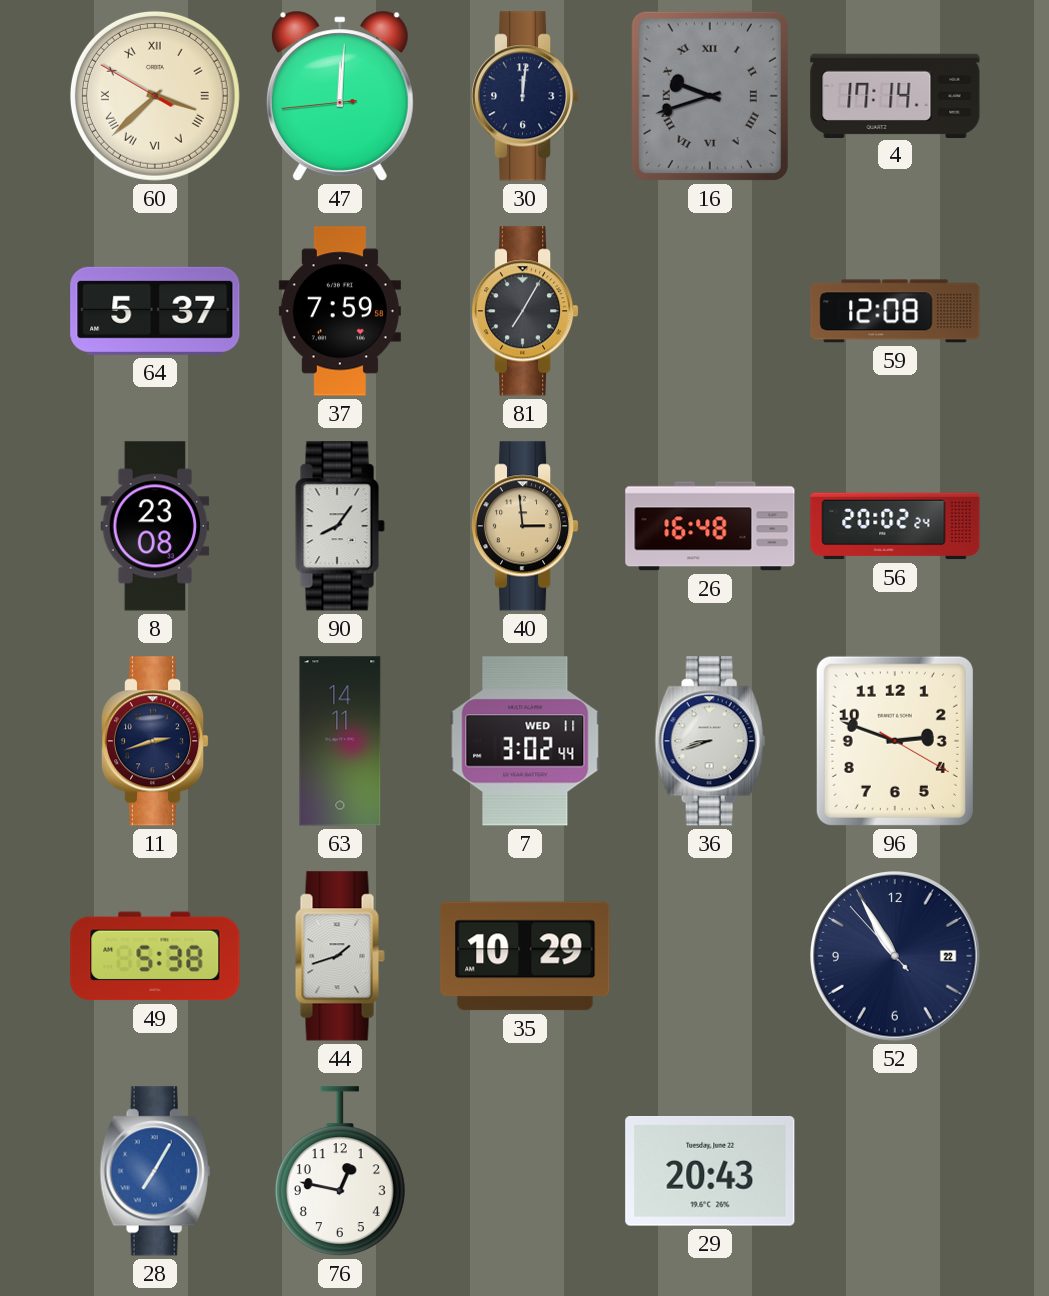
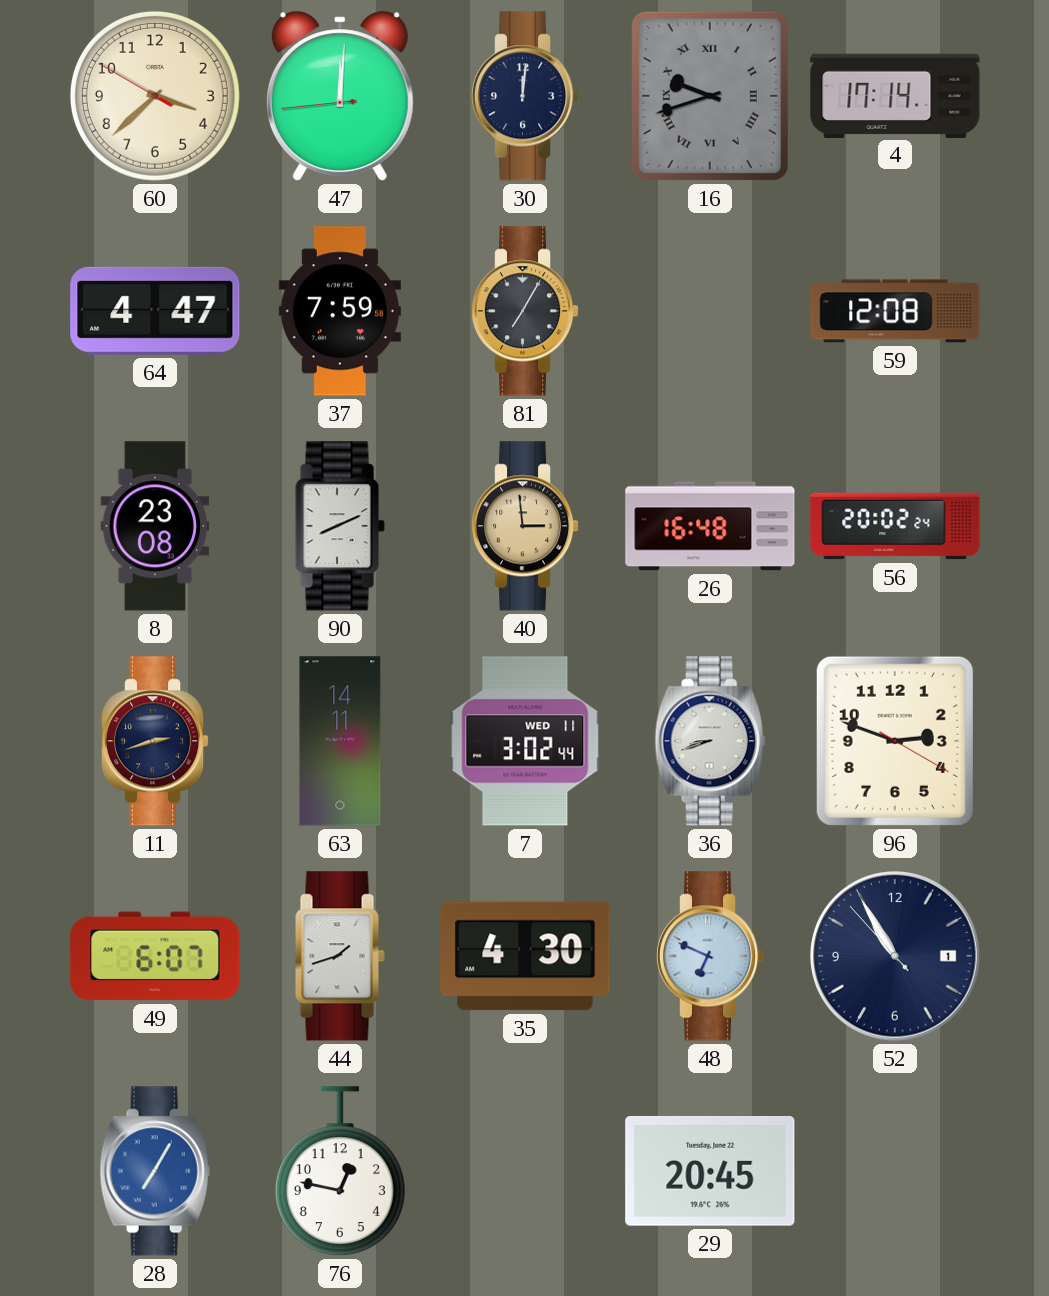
60 numerals: Roman -> Arabic
64: 5:37 -> 4:47
90: 8:06 -> 8:11
49: 5:38 -> 6:07
35: 10:29 -> 4:30
48: none -> 6:49
52 date: 22 -> 1
29: 20:43 -> 20:45
